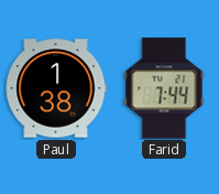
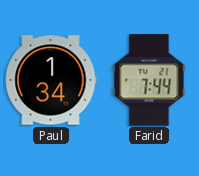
Paul: 1:38 -> 1:34
